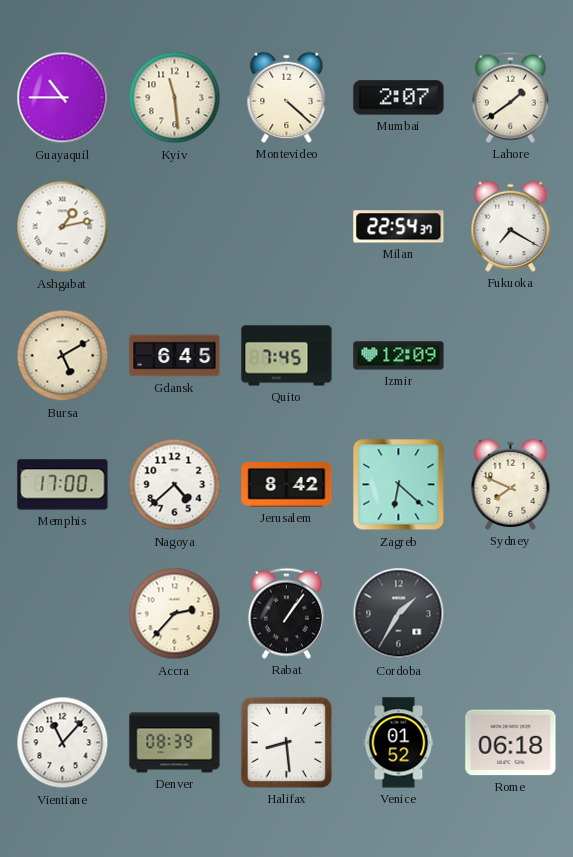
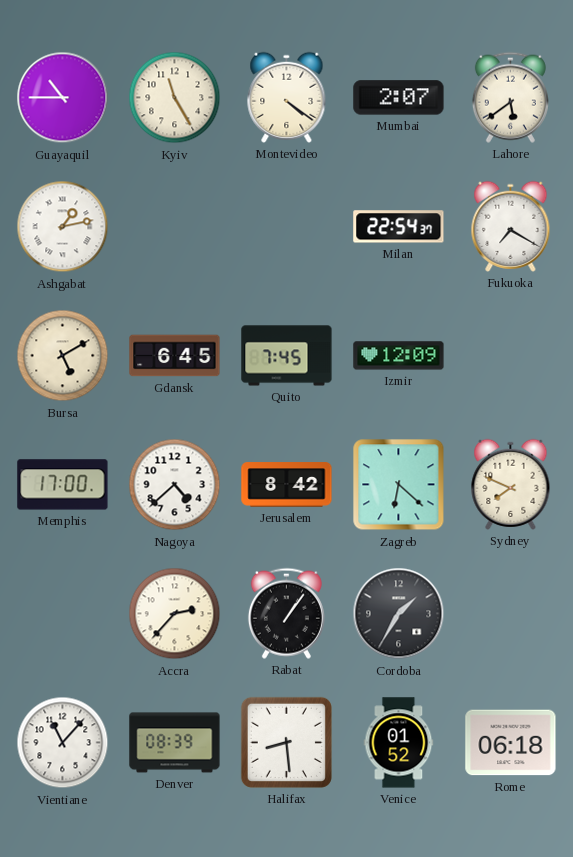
Kyiv: 11:29 -> 11:25
Montevideo: 4:22 -> 4:21
Lahore: 1:39 -> 5:39
